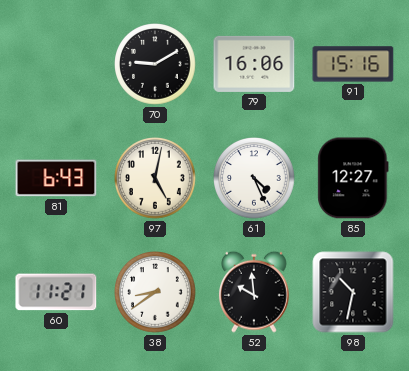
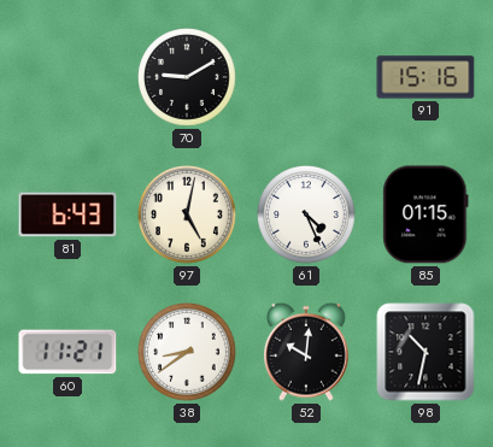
79: 16:06 -> none
85: 12:27 -> 01:15
52: 9:59 -> 10:01
